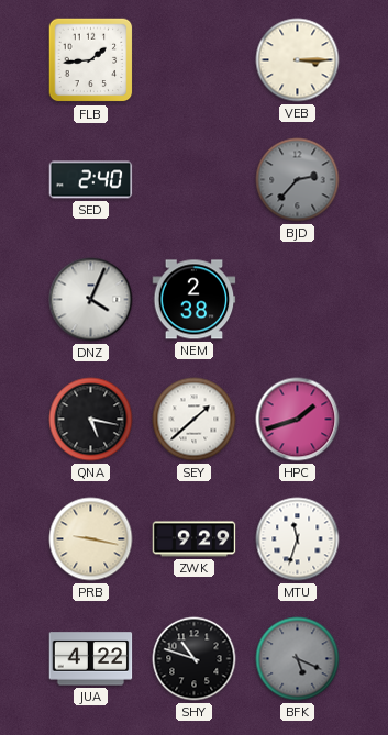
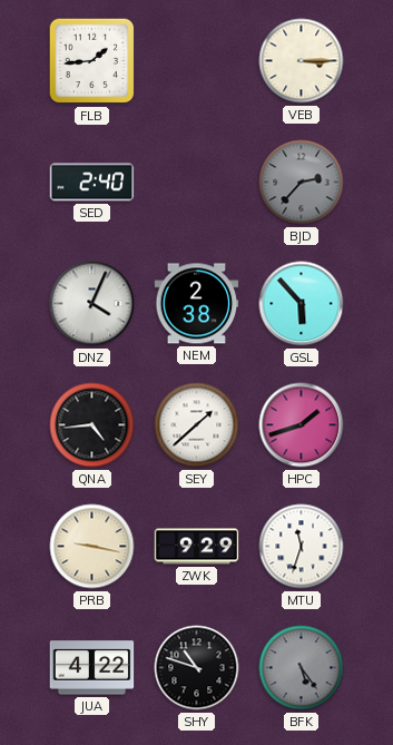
GSL: none -> 5:53
QNA: 5:17 -> 4:44
BFK: 5:19 -> 5:24
